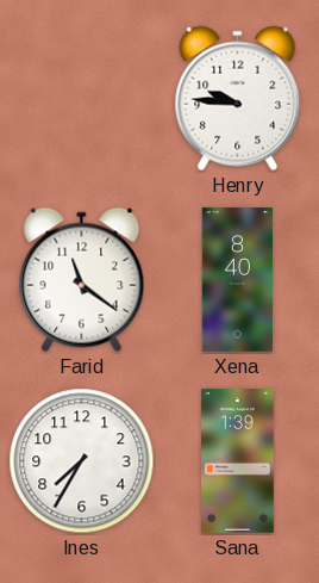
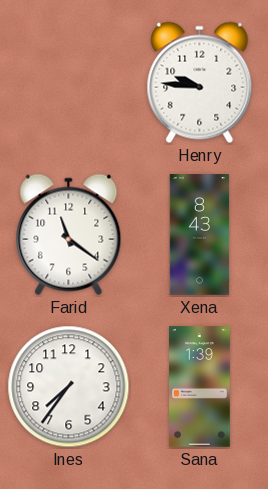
Xena: 8:40 -> 8:43
Ines: 7:35 -> 7:36
